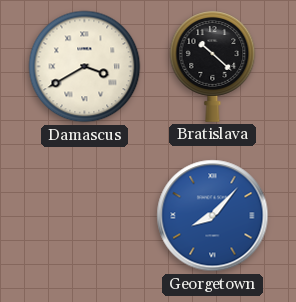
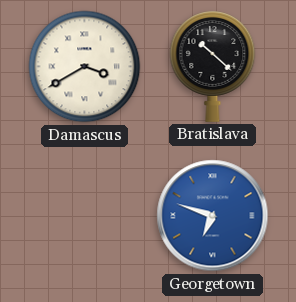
Georgetown: 8:07 -> 6:48
